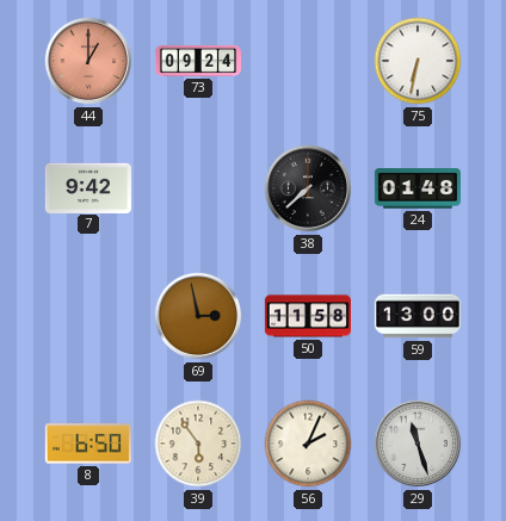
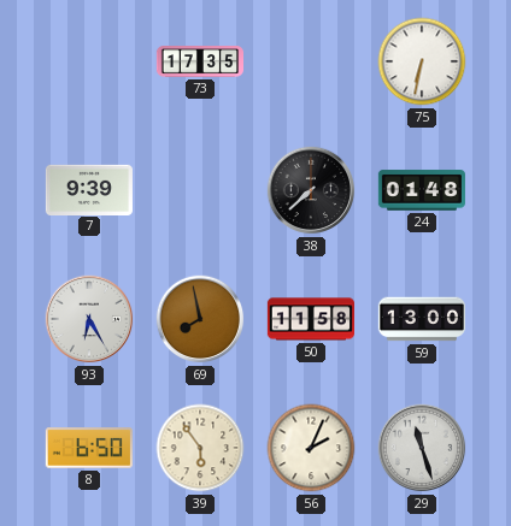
44: 1:00 -> none
73: 09:24 -> 17:35
7: 9:42 -> 9:39
93: none -> 6:25
69: 2:58 -> 7:58
